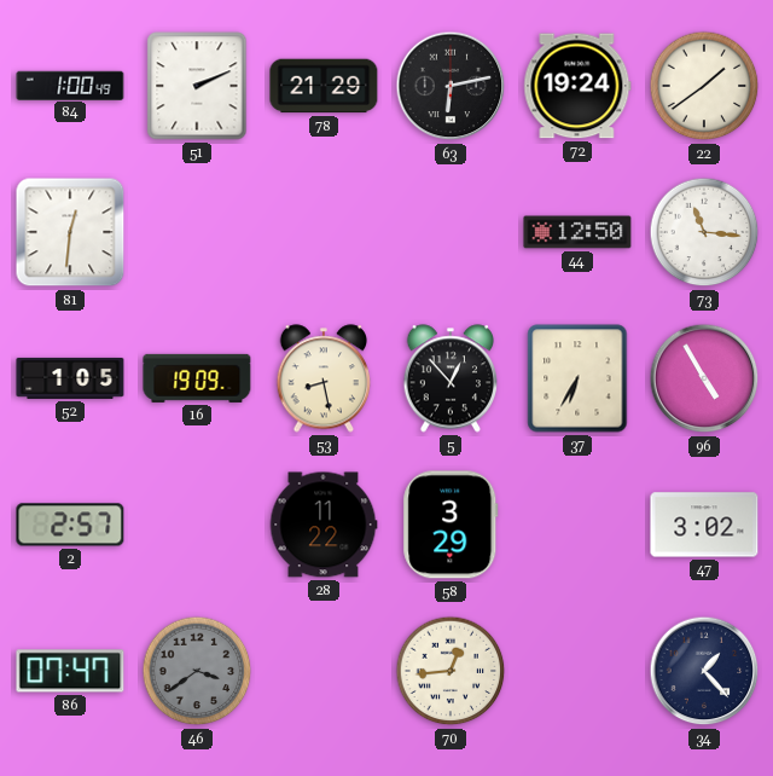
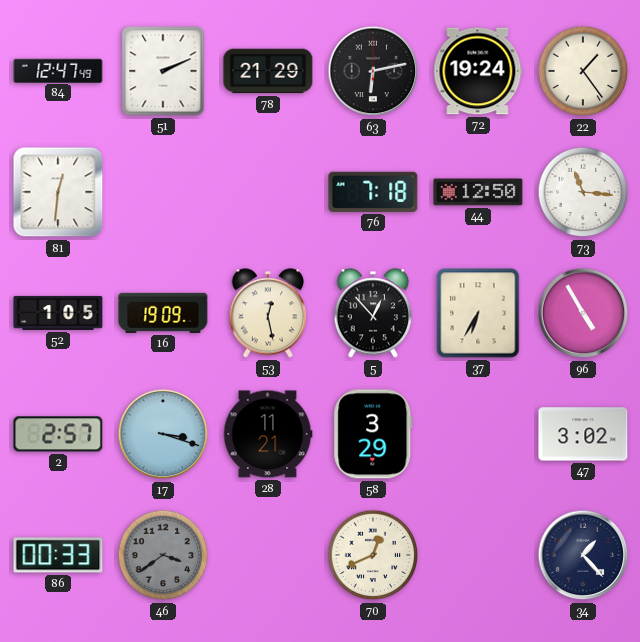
84: 1:00 -> 12:47
22: 1:39 -> 1:24
76: none -> 7:18
53: 8:28 -> 12:28
17: none -> 3:18
28: 11:22 -> 11:21
86: 07:47 -> 00:33
70: 12:44 -> 12:41
